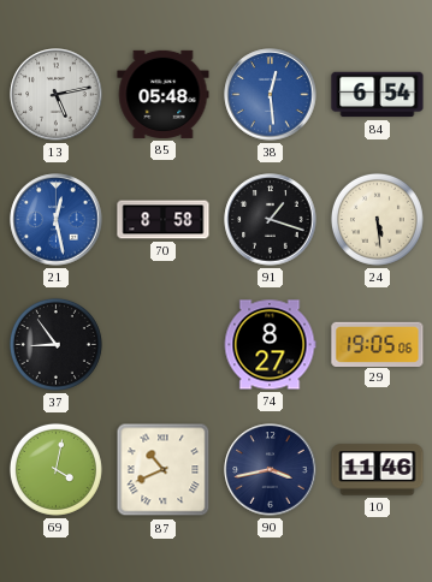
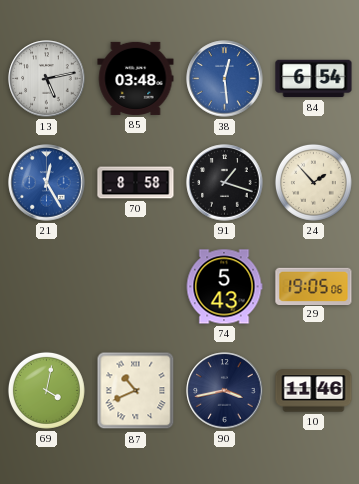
85: 05:48 -> 03:48
21: 12:28 -> 12:25
24: 5:29 -> 1:53
37: 8:54 -> none
74: 8:27 -> 5:43
